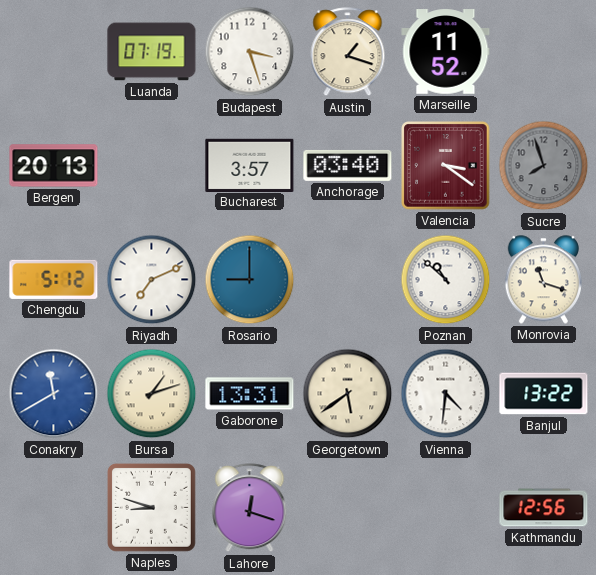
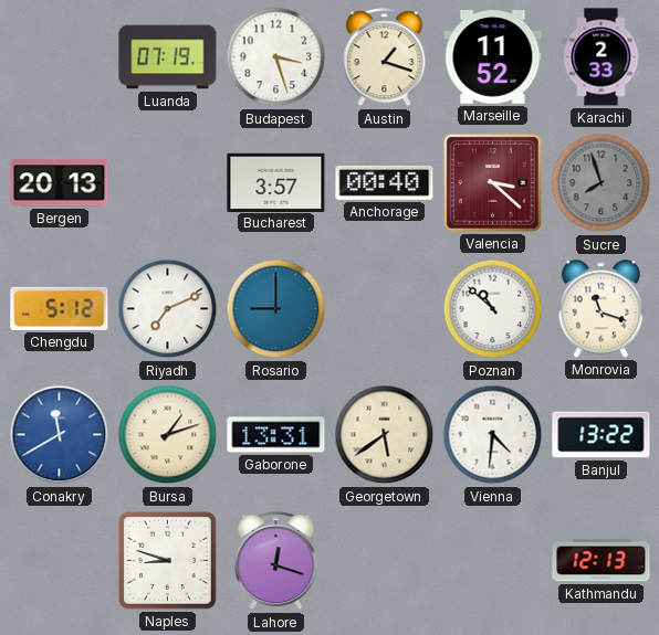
Karachi: none -> 2:33
Anchorage: 03:40 -> 00:40
Valencia: 3:21 -> 3:22
Kathmandu: 12:56 -> 12:13
